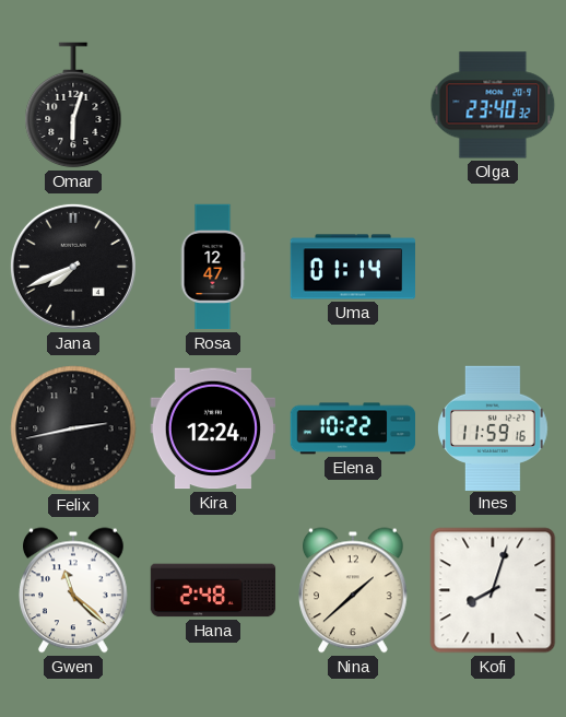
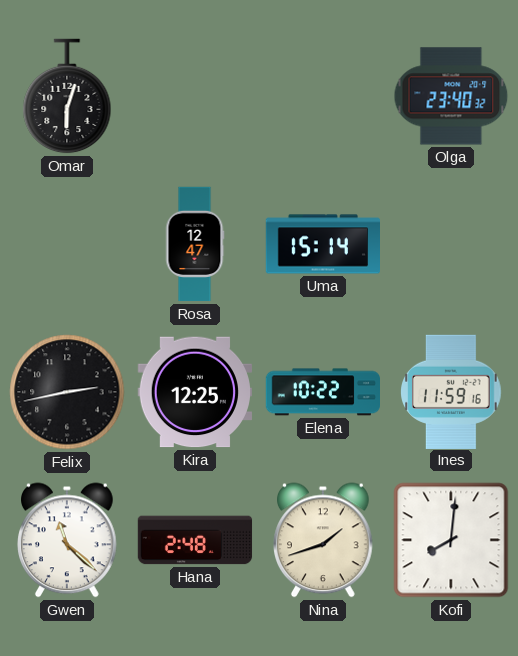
Jana: 7:41 -> none
Uma: 01:14 -> 15:14
Kira: 12:24 -> 12:25
Nina: 1:38 -> 1:42
Kofi: 8:03 -> 8:01
